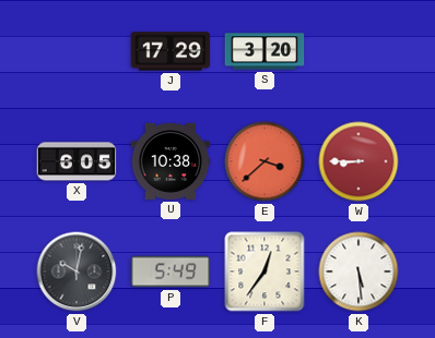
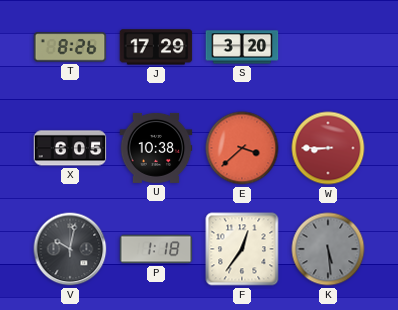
T: none -> 8:26
P: 5:49 -> 1:18
K dial: white -> grey
